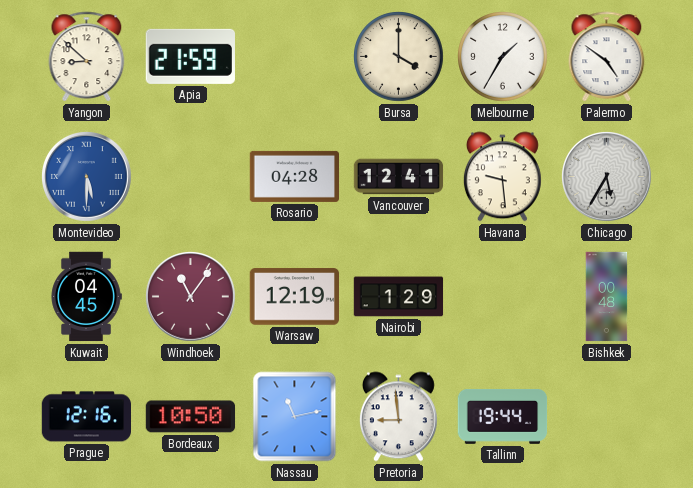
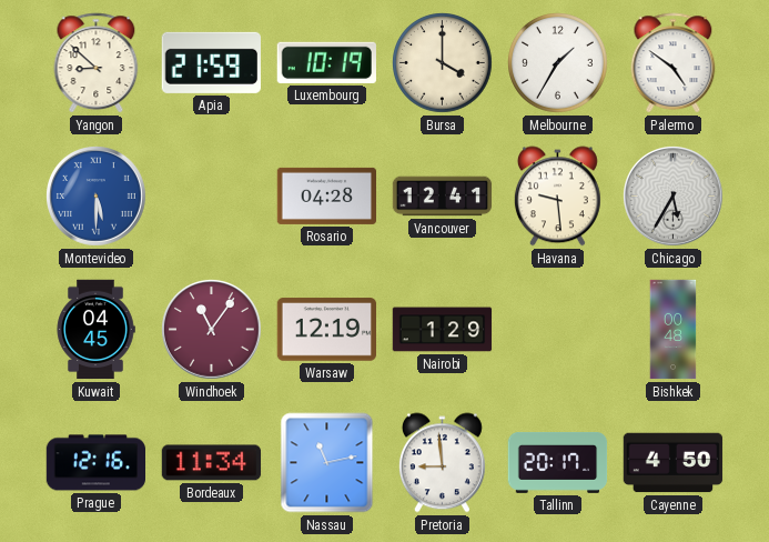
Luxembourg: none -> 10:19
Bordeaux: 10:50 -> 11:34
Tallinn: 19:44 -> 20:17
Cayenne: none -> 4:50
